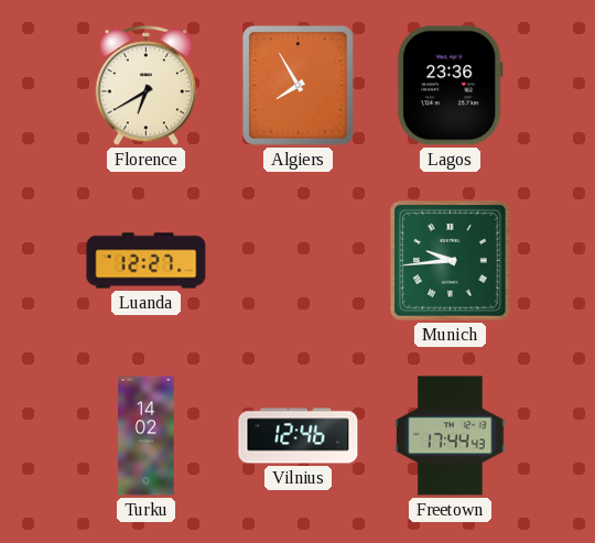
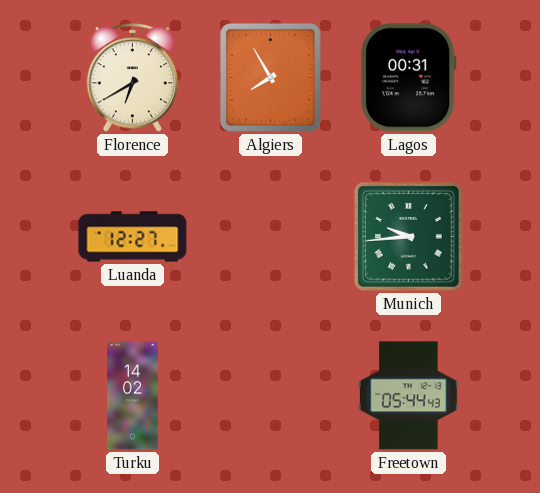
Lagos: 23:36 -> 00:31
Vilnius: 12:46 -> none
Freetown: 17:44 -> 05:44
